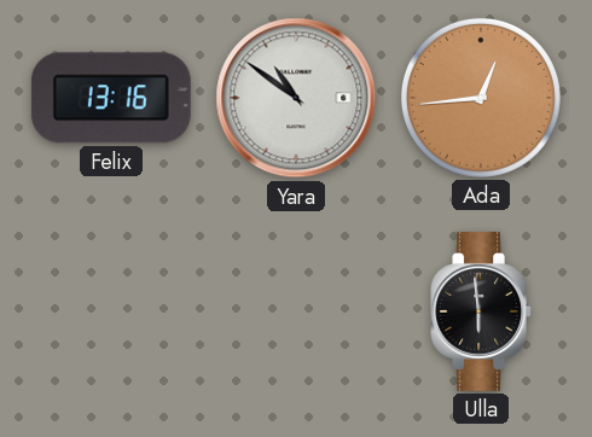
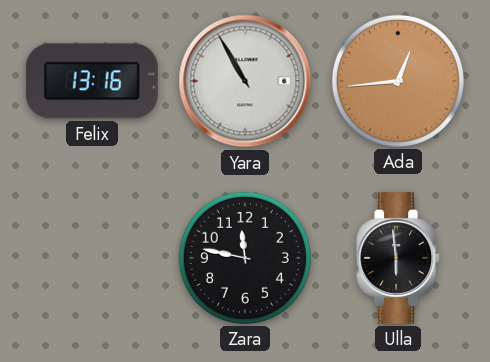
Yara: 10:51 -> 10:55
Zara: none -> 11:47
